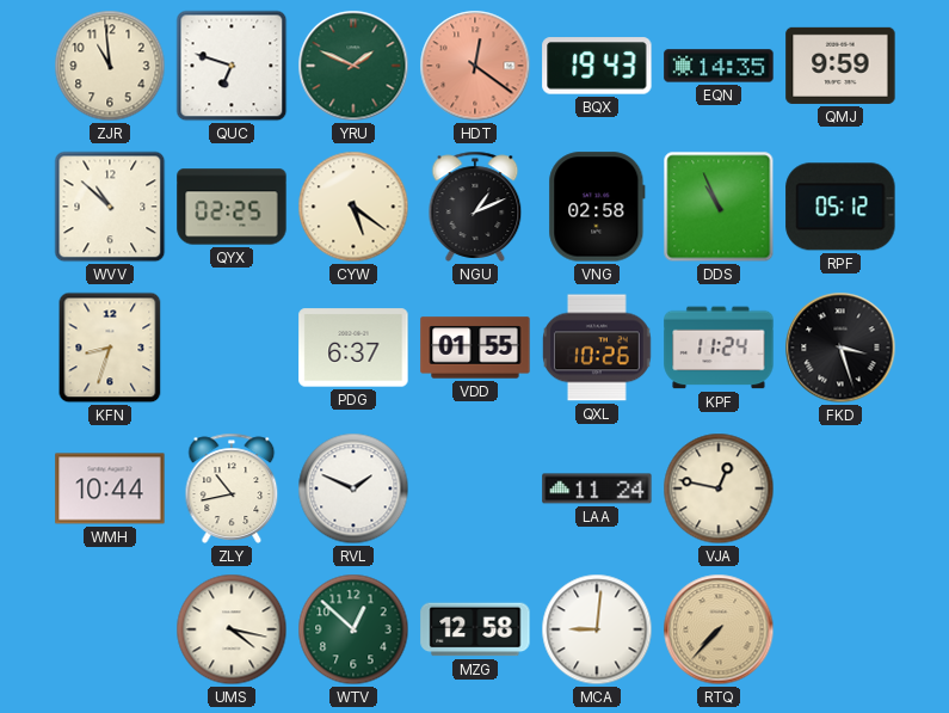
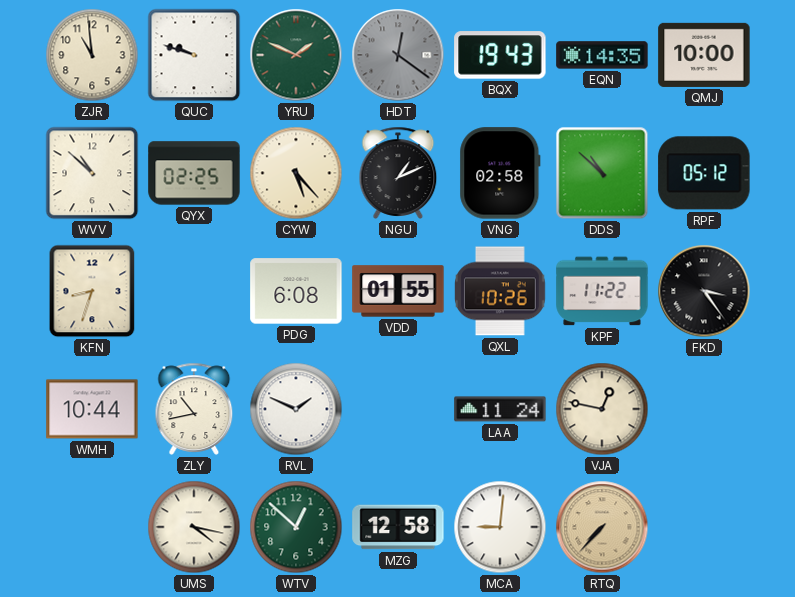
QUC: 6:48 -> 9:48
HDT dial: salmon -> grey
QMJ: 9:59 -> 10:00
CYW: 5:21 -> 5:23
DDS: 10:56 -> 10:52
PDG: 6:37 -> 6:08
KPF: 11:24 -> 11:22
FKD: 3:27 -> 3:24
